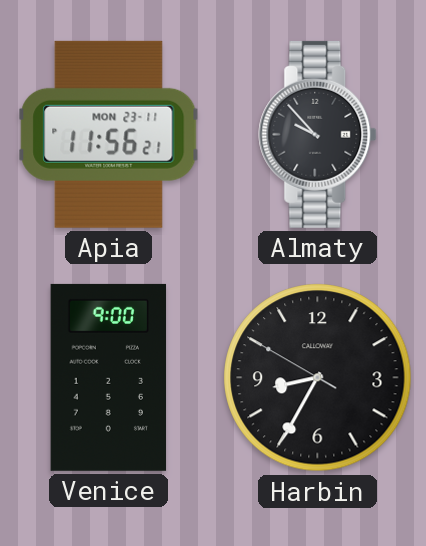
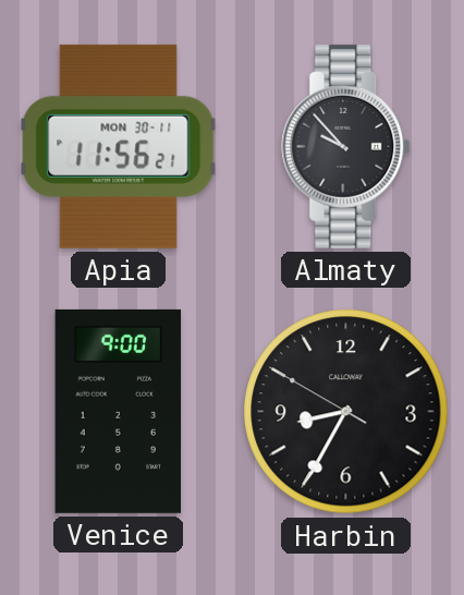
Apia date: MON 23-11 -> MON 30-11
